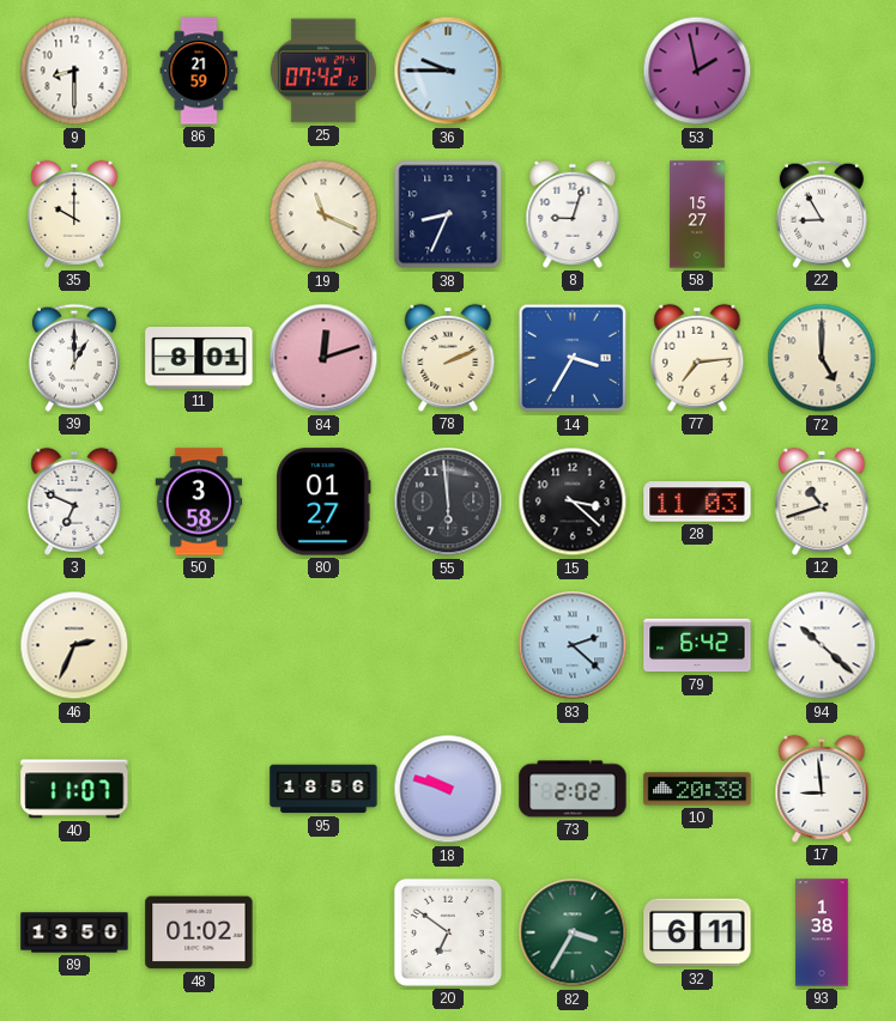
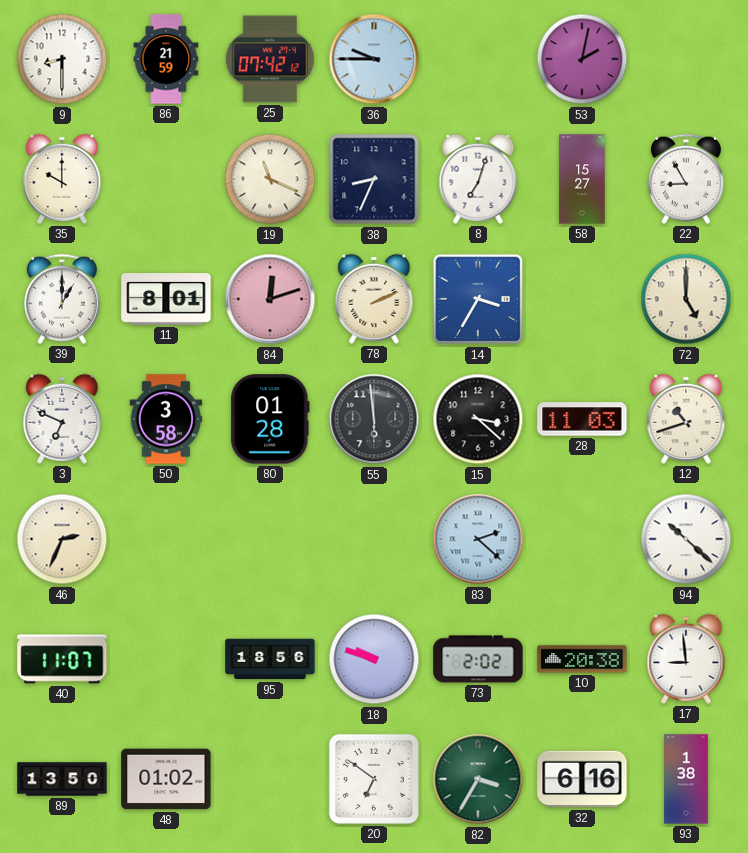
53: 1:58 -> 2:02
8: 9:03 -> 7:03
77: 7:14 -> none
80: 01:27 -> 01:28
79: 6:42 -> none
32: 6:11 -> 6:16
